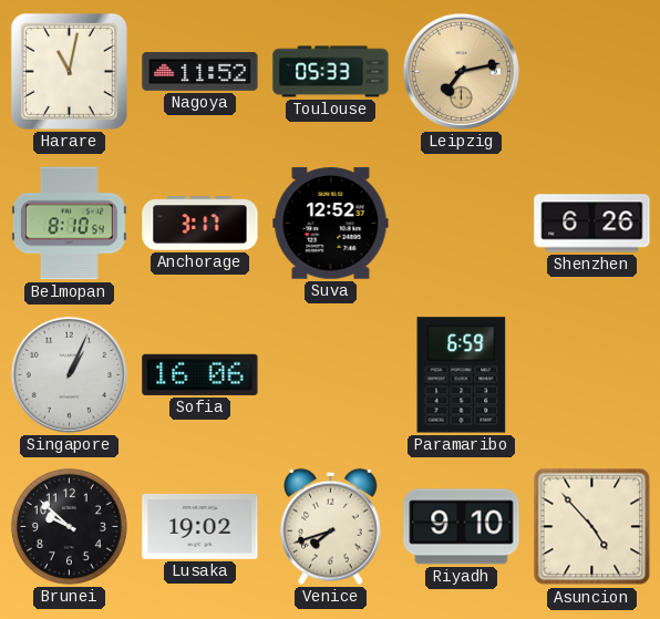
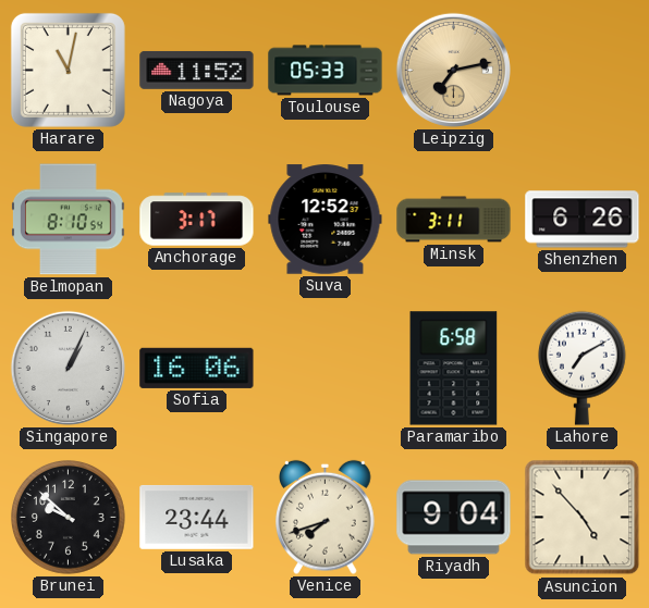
Minsk: none -> 3:11
Paramaribo: 6:59 -> 6:58
Lahore: none -> 7:10
Lusaka: 19:02 -> 23:44
Riyadh: 9:10 -> 9:04
